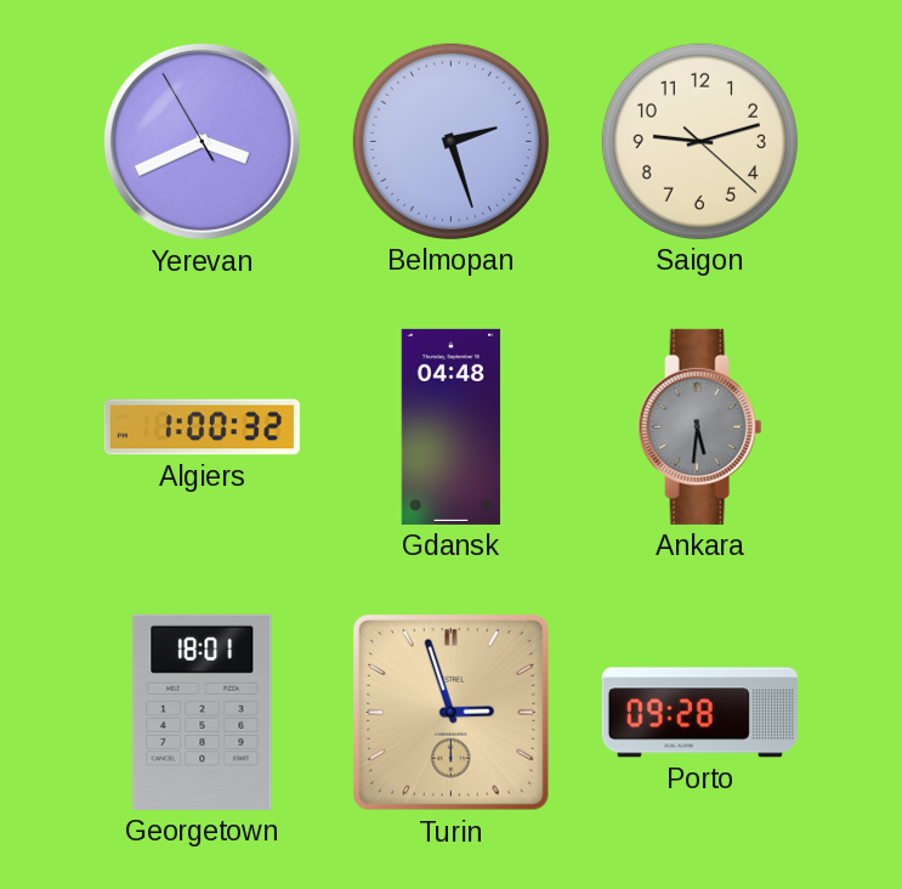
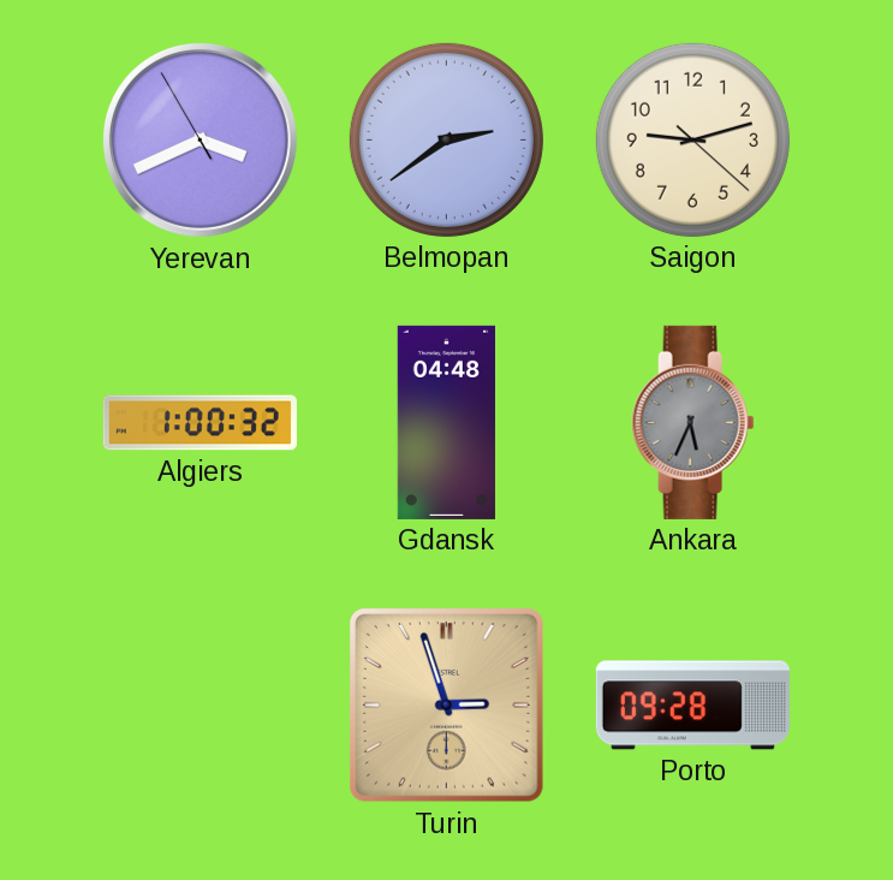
Belmopan: 2:27 -> 2:39
Ankara: 5:31 -> 5:34
Georgetown: 18:01 -> none
